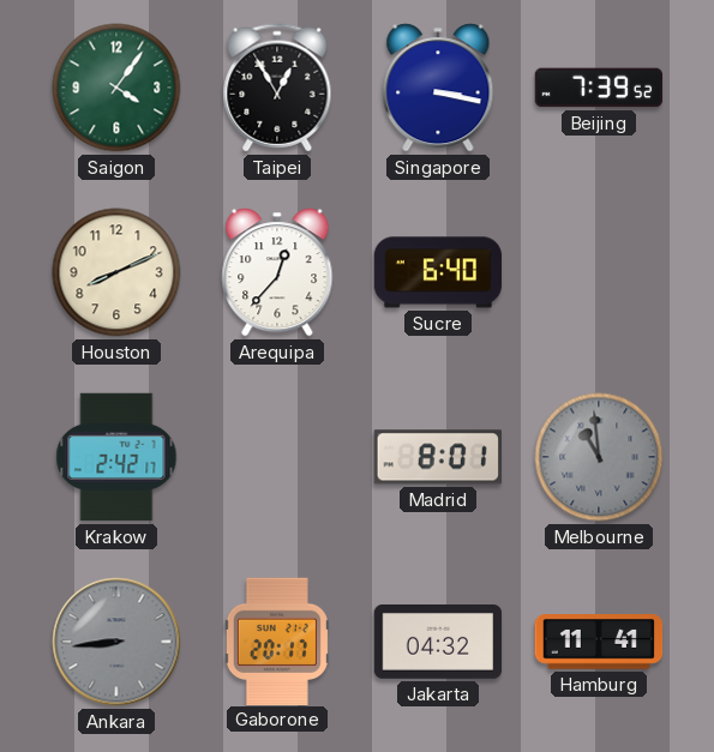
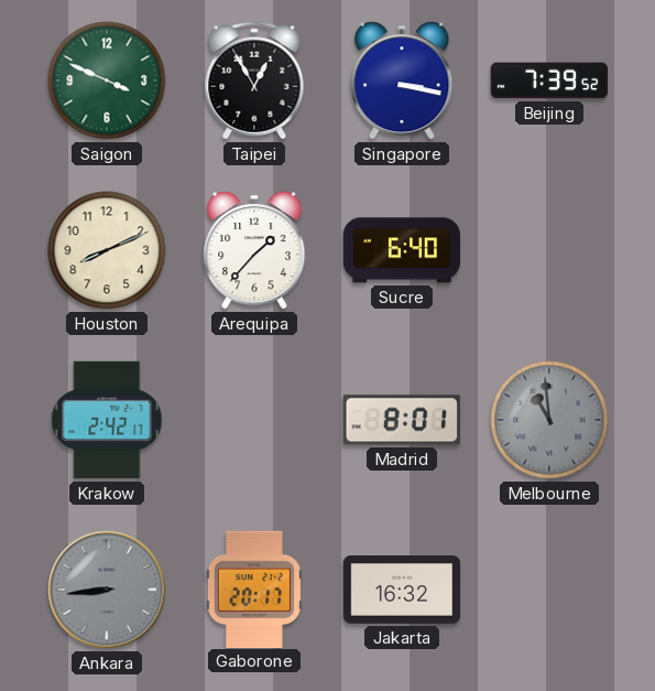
Saigon: 4:06 -> 3:49
Arequipa: 12:37 -> 1:37
Jakarta: 04:32 -> 16:32
Hamburg: 11:41 -> none
